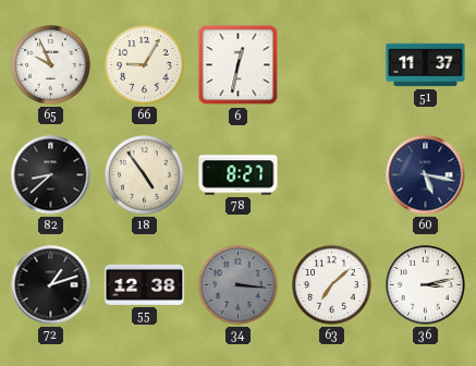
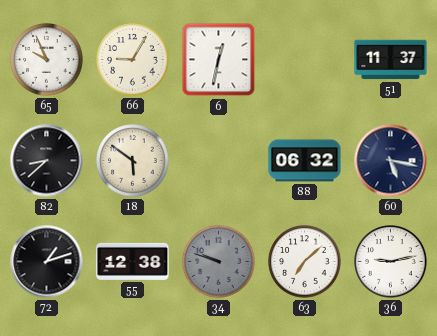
18: 4:54 -> 5:51
78: 8:27 -> none
88: none -> 06:32
34: 3:16 -> 9:48
36: 3:13 -> 9:13
